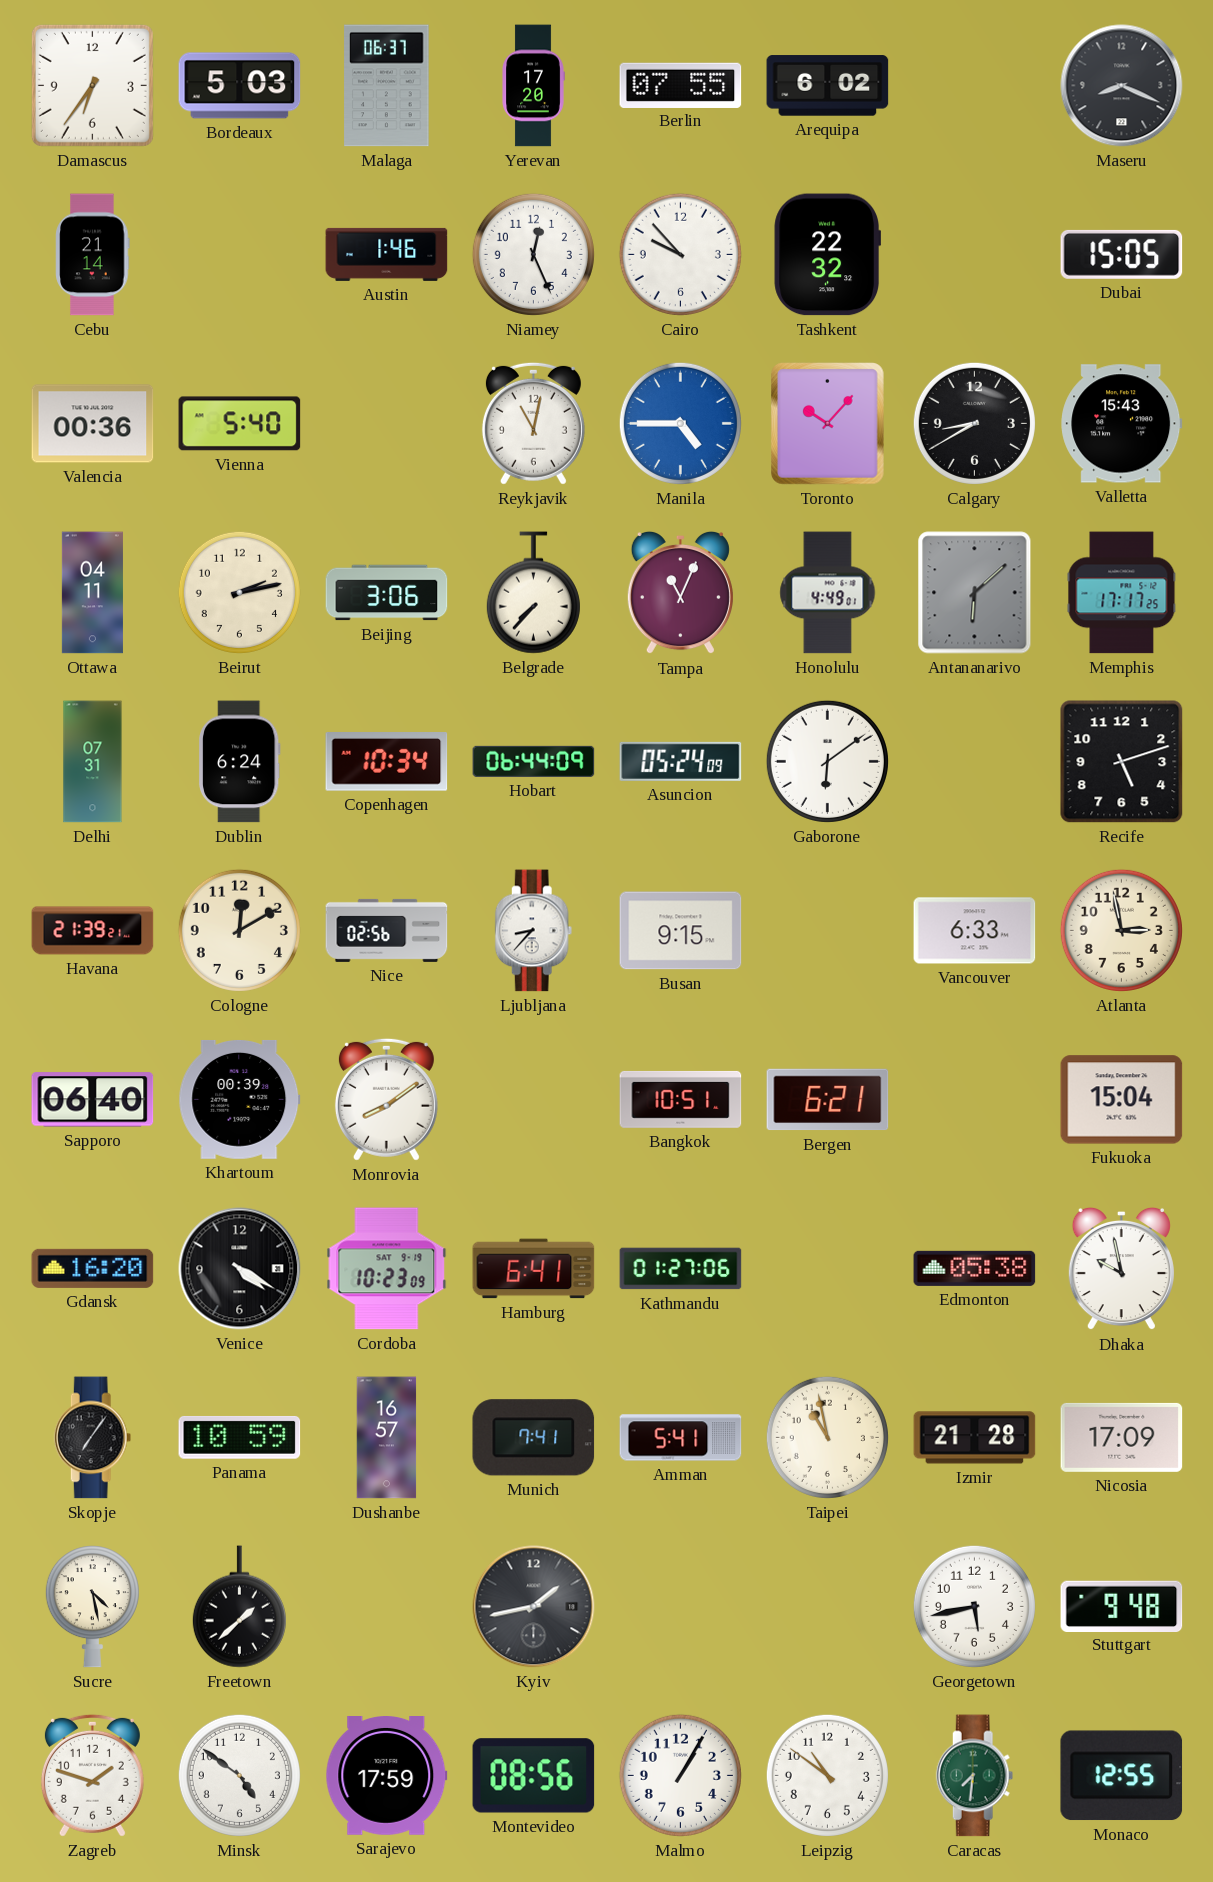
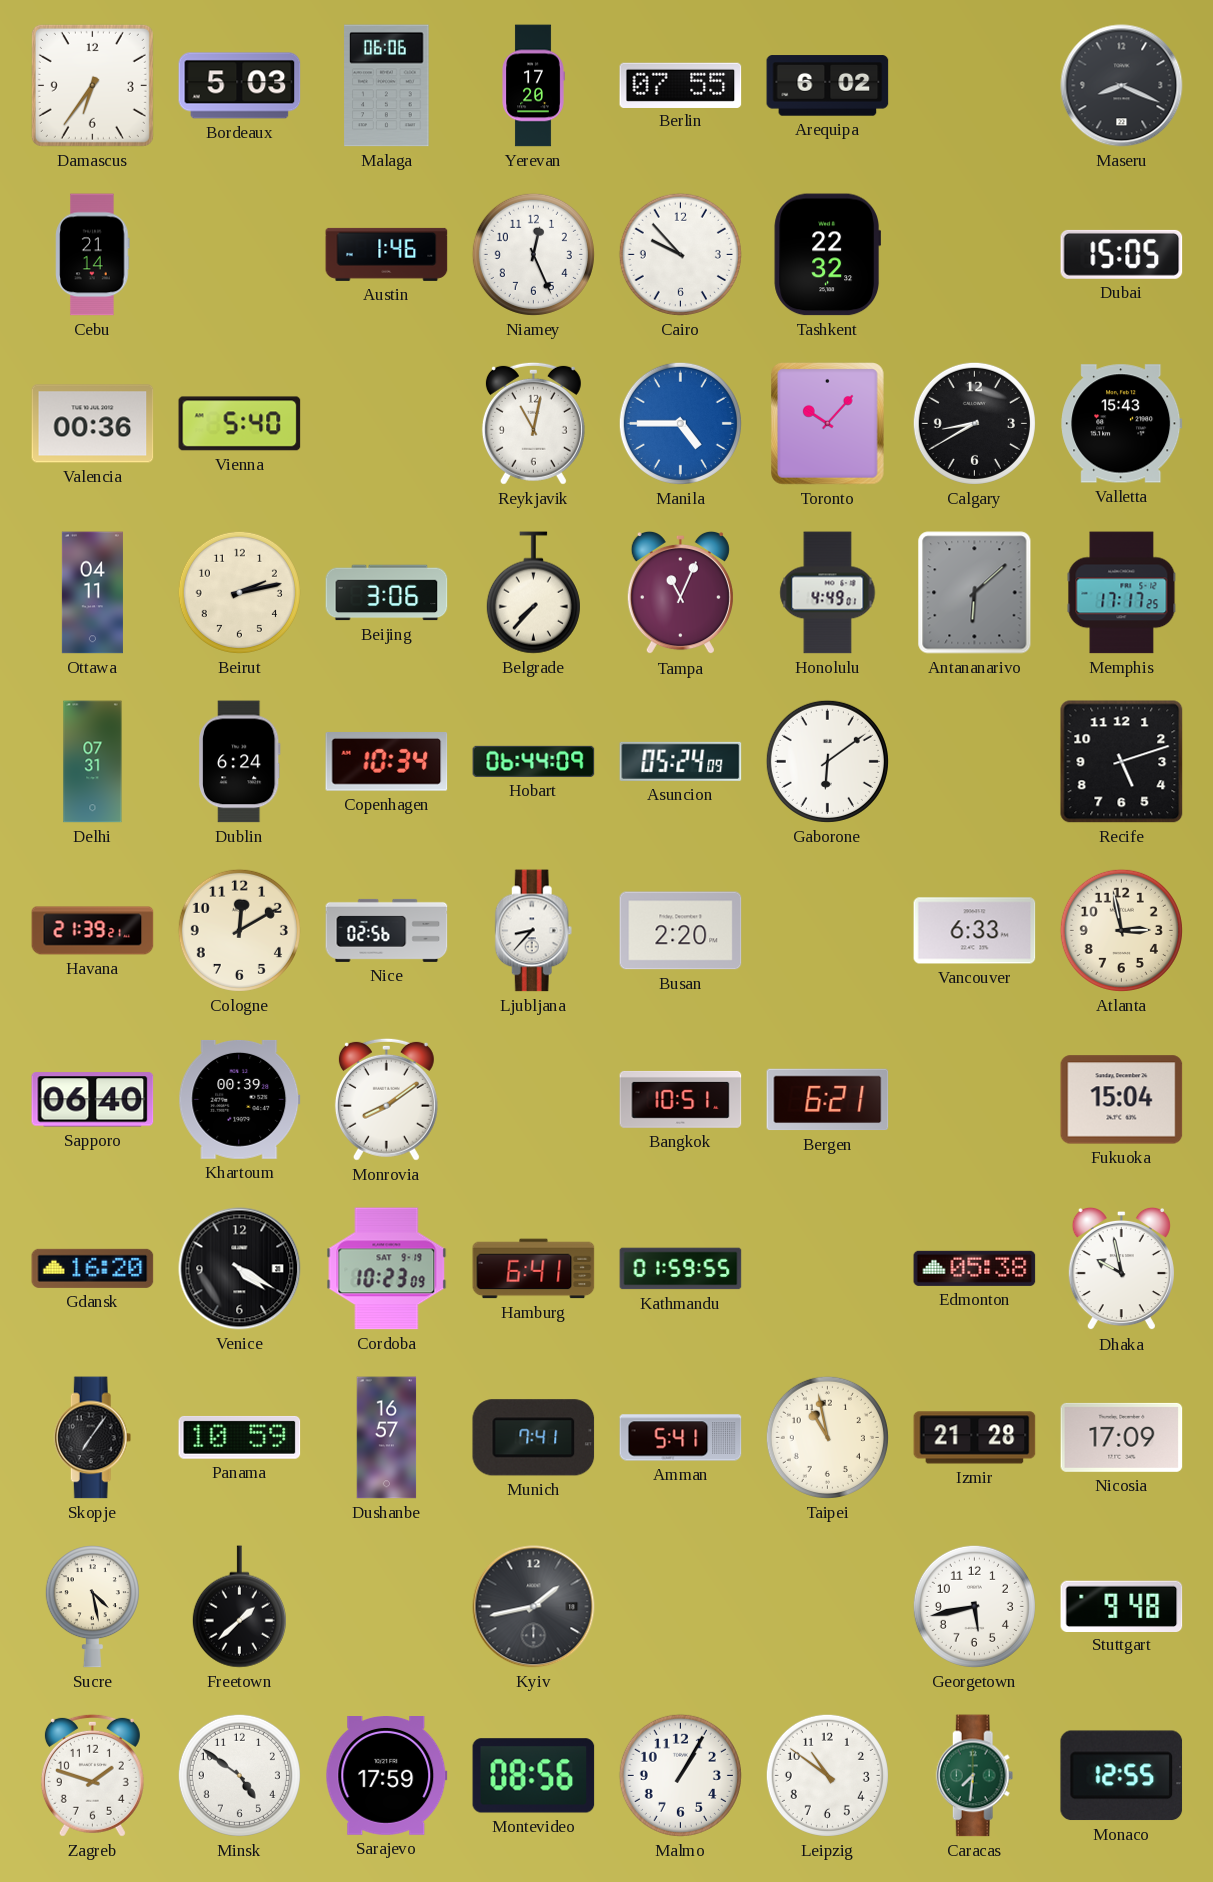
Malaga: 06:37 -> 06:06
Busan: 9:15 -> 2:20
Kathmandu: 01:27 -> 01:59
